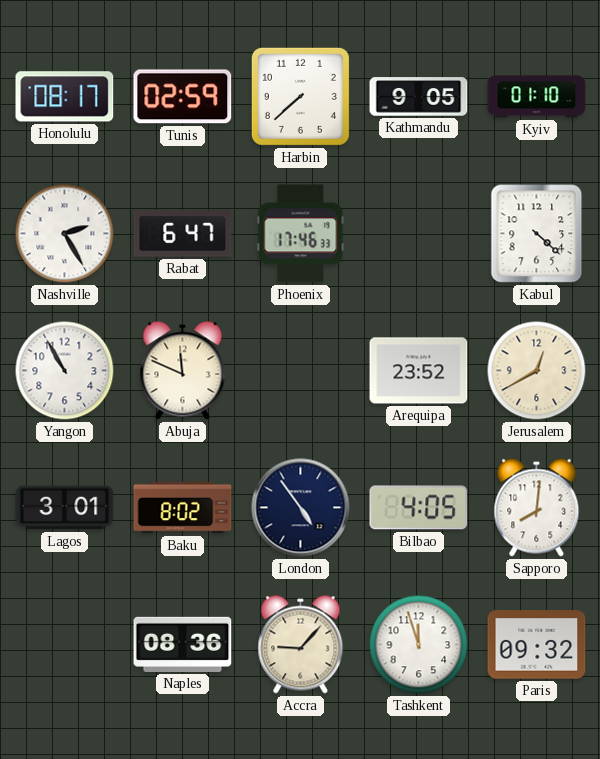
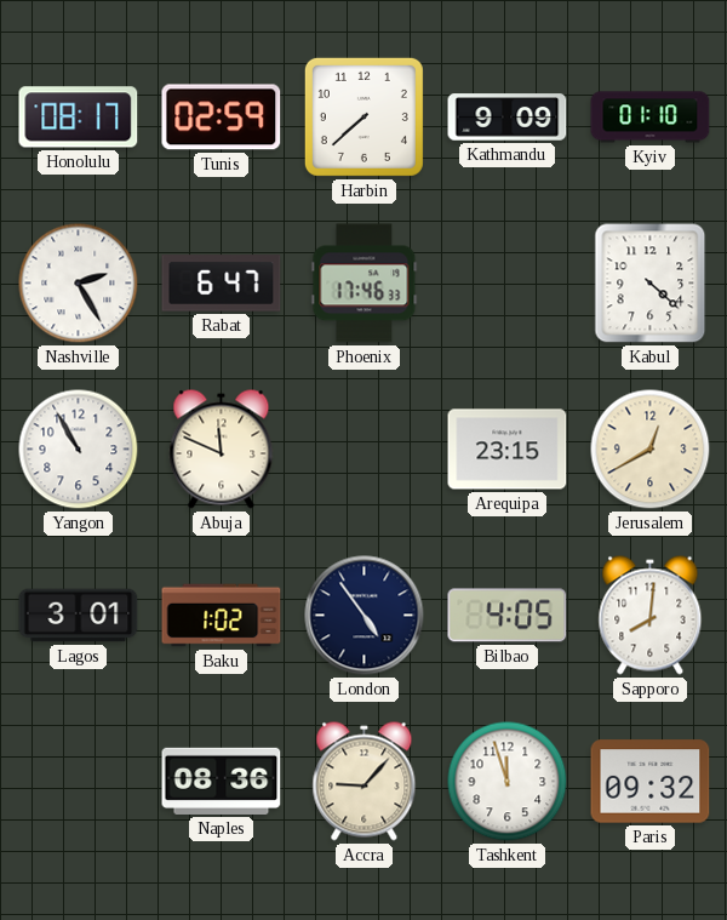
Kathmandu: 9:05 -> 9:09
Arequipa: 23:52 -> 23:15
Baku: 8:02 -> 1:02
